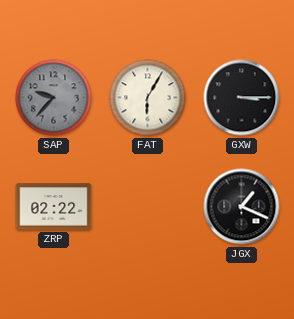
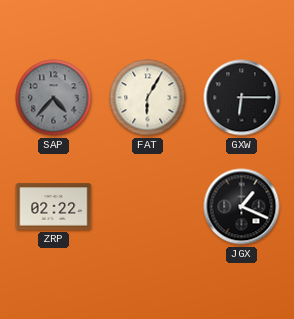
SAP: 9:37 -> 4:37
GXW: 3:15 -> 6:15
